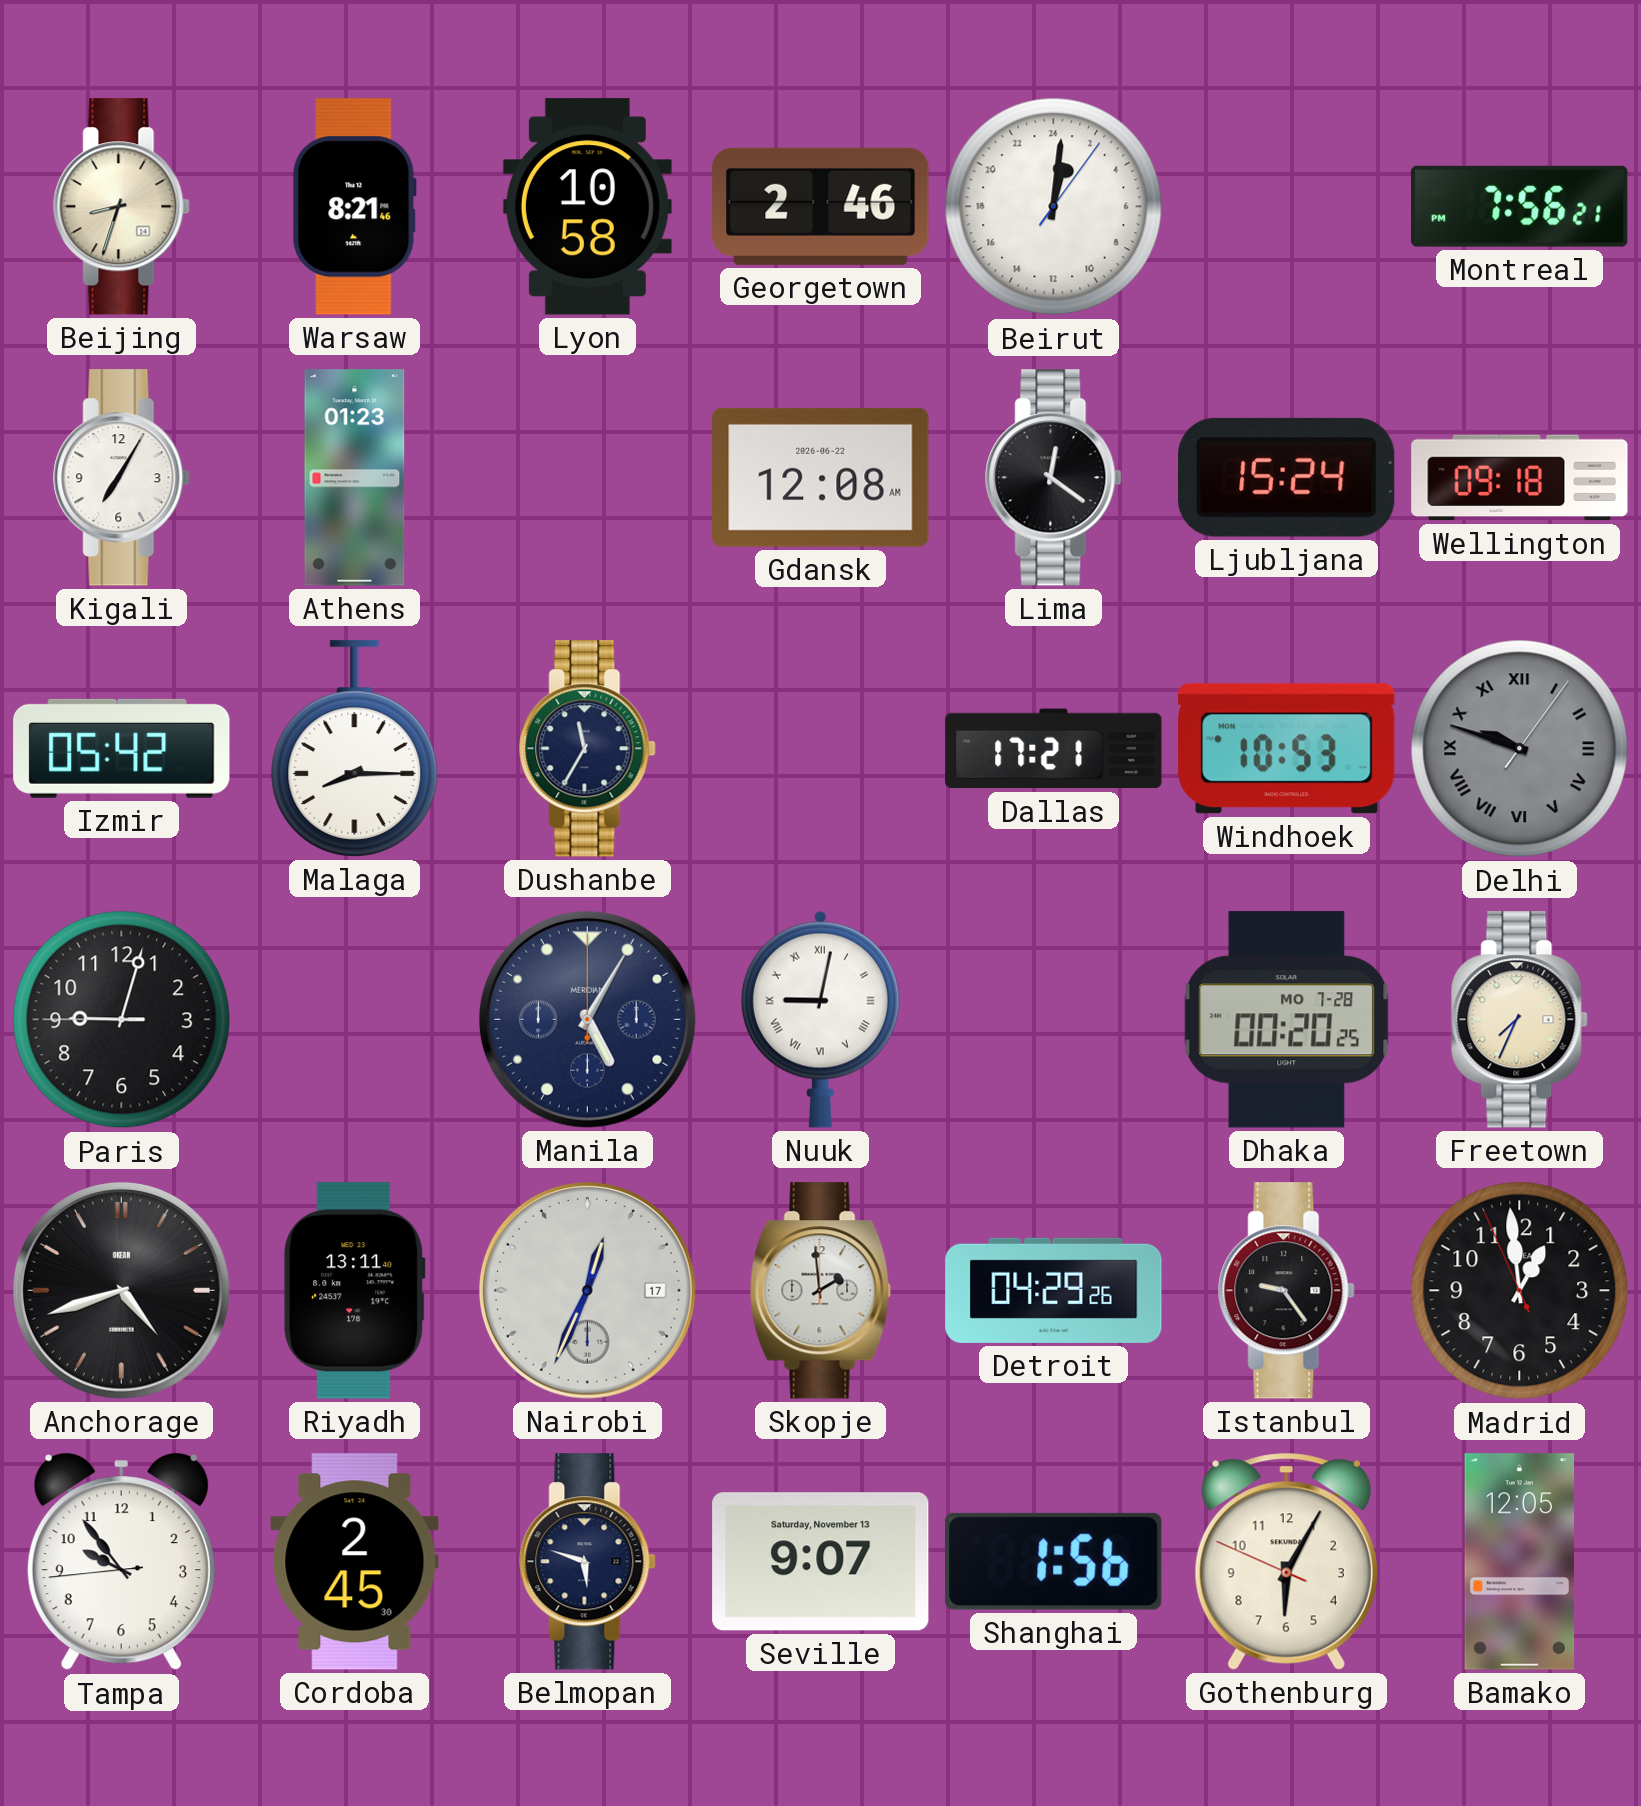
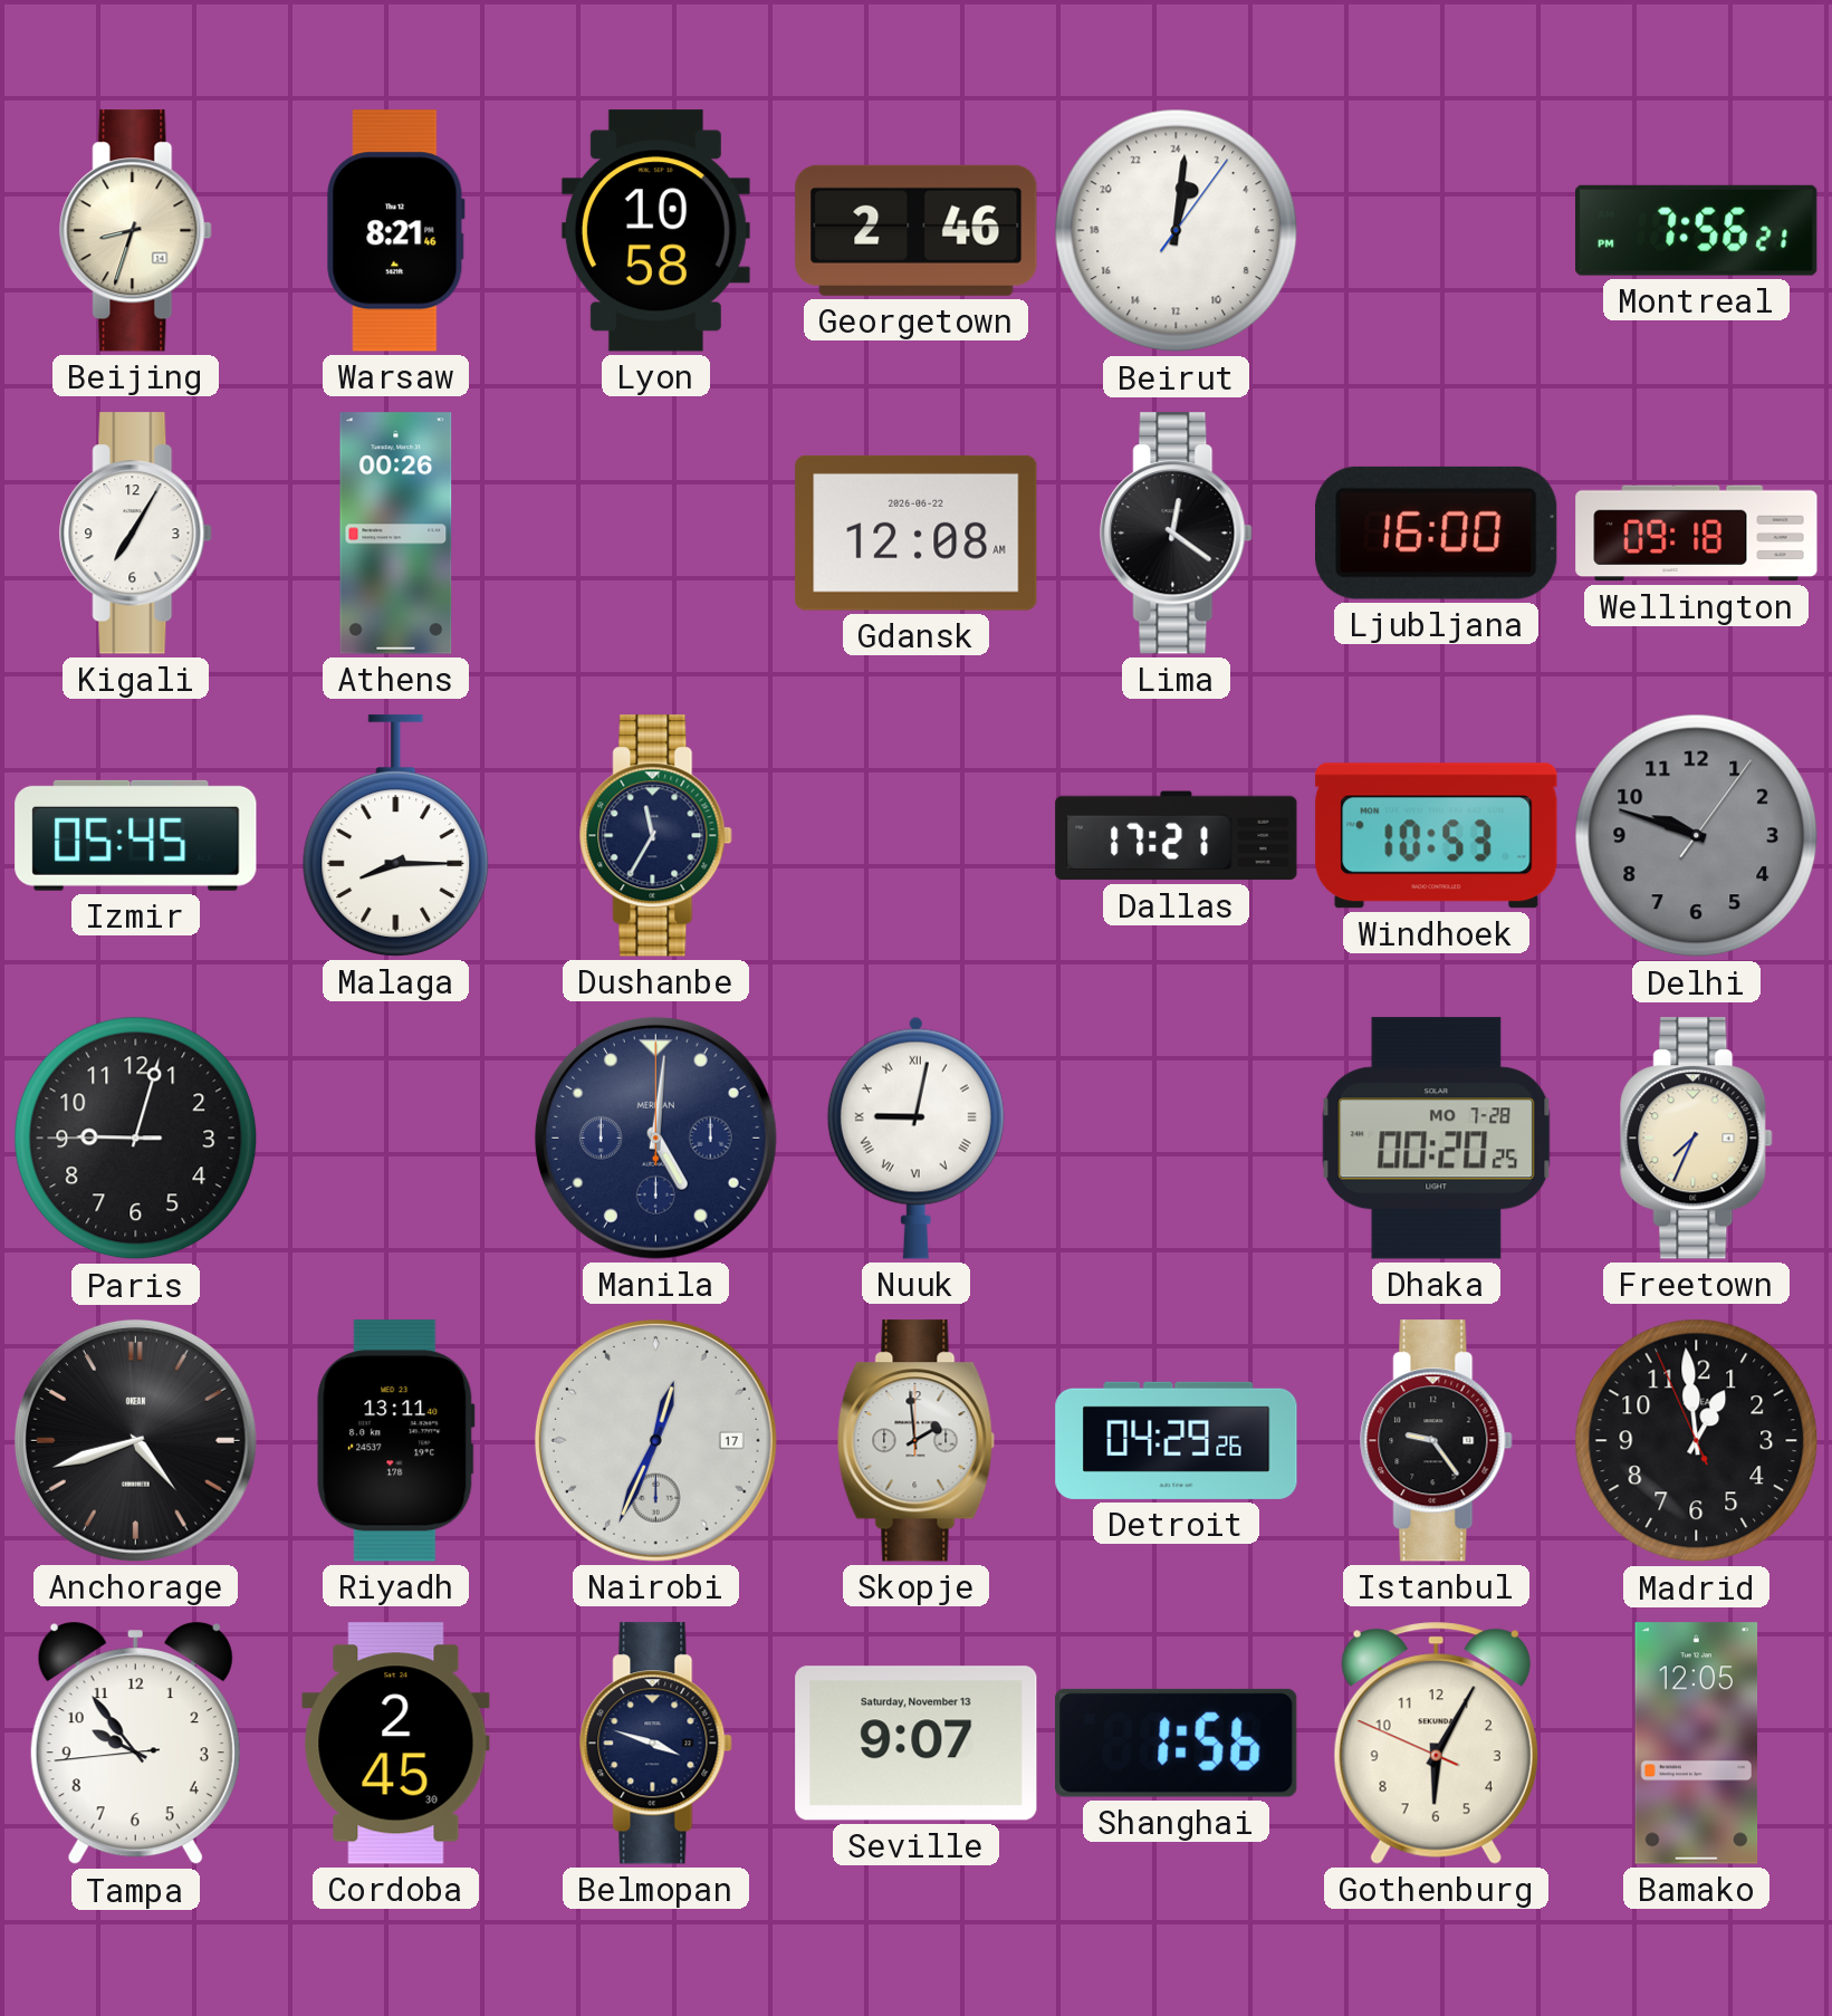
Athens: 01:23 -> 00:26
Ljubljana: 15:24 -> 16:00
Izmir: 05:42 -> 05:45
Delhi numerals: Roman -> Arabic
Manila: 5:05 -> 5:01
Belmopan: 5:48 -> 3:48
